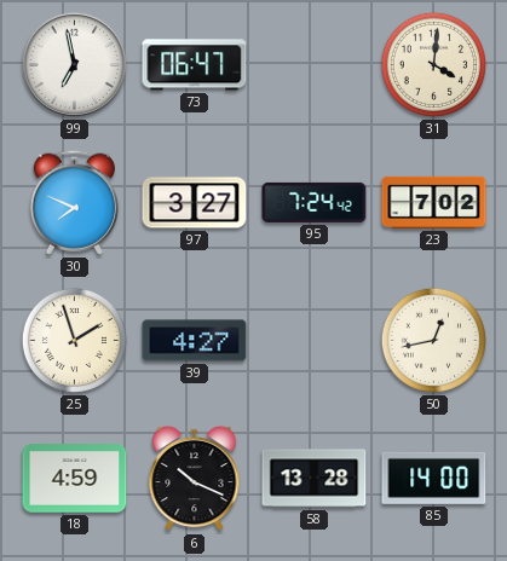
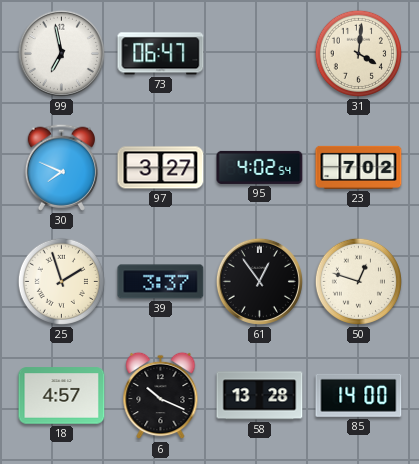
95: 7:24 -> 4:02
39: 4:27 -> 3:37
61: none -> 12:54
50: 12:43 -> 12:48
18: 4:59 -> 4:57
